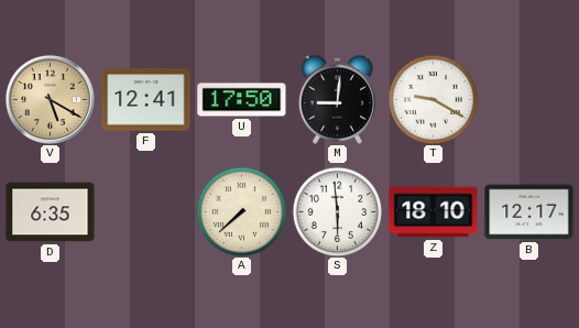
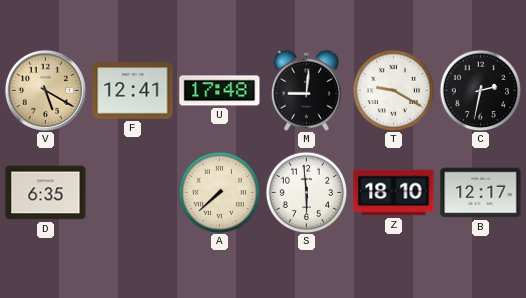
U: 17:50 -> 17:48
C: none -> 2:32
